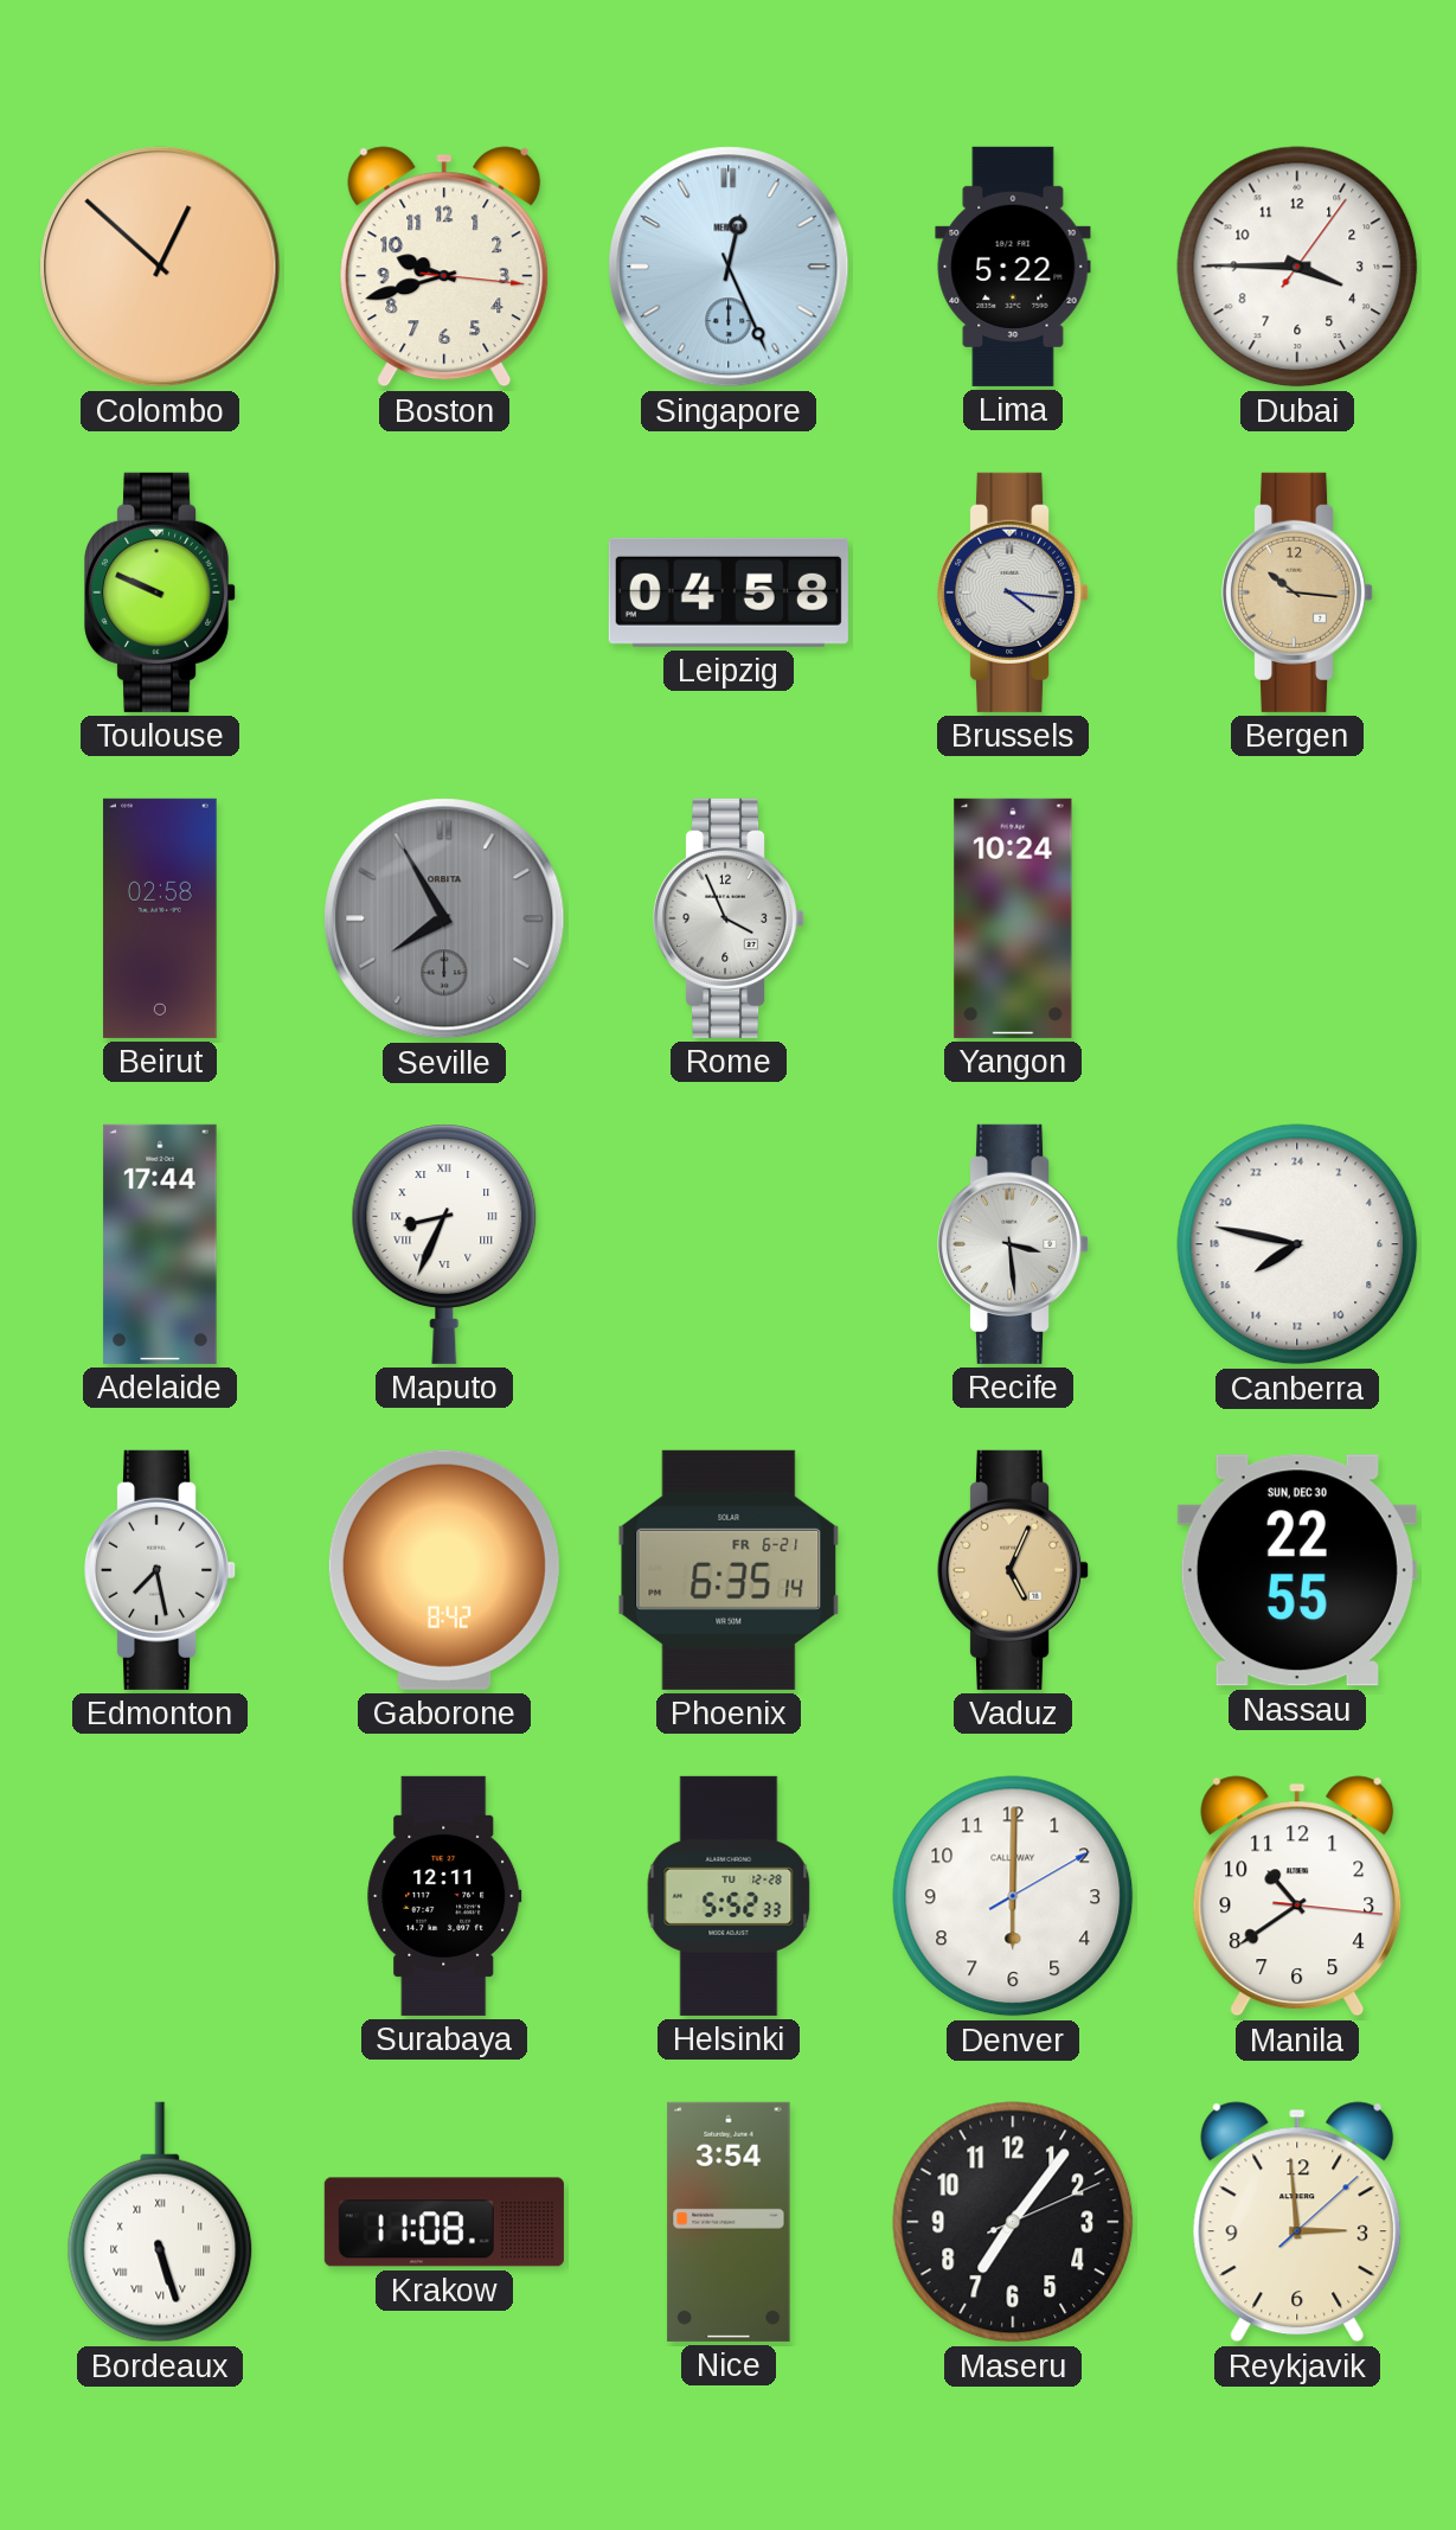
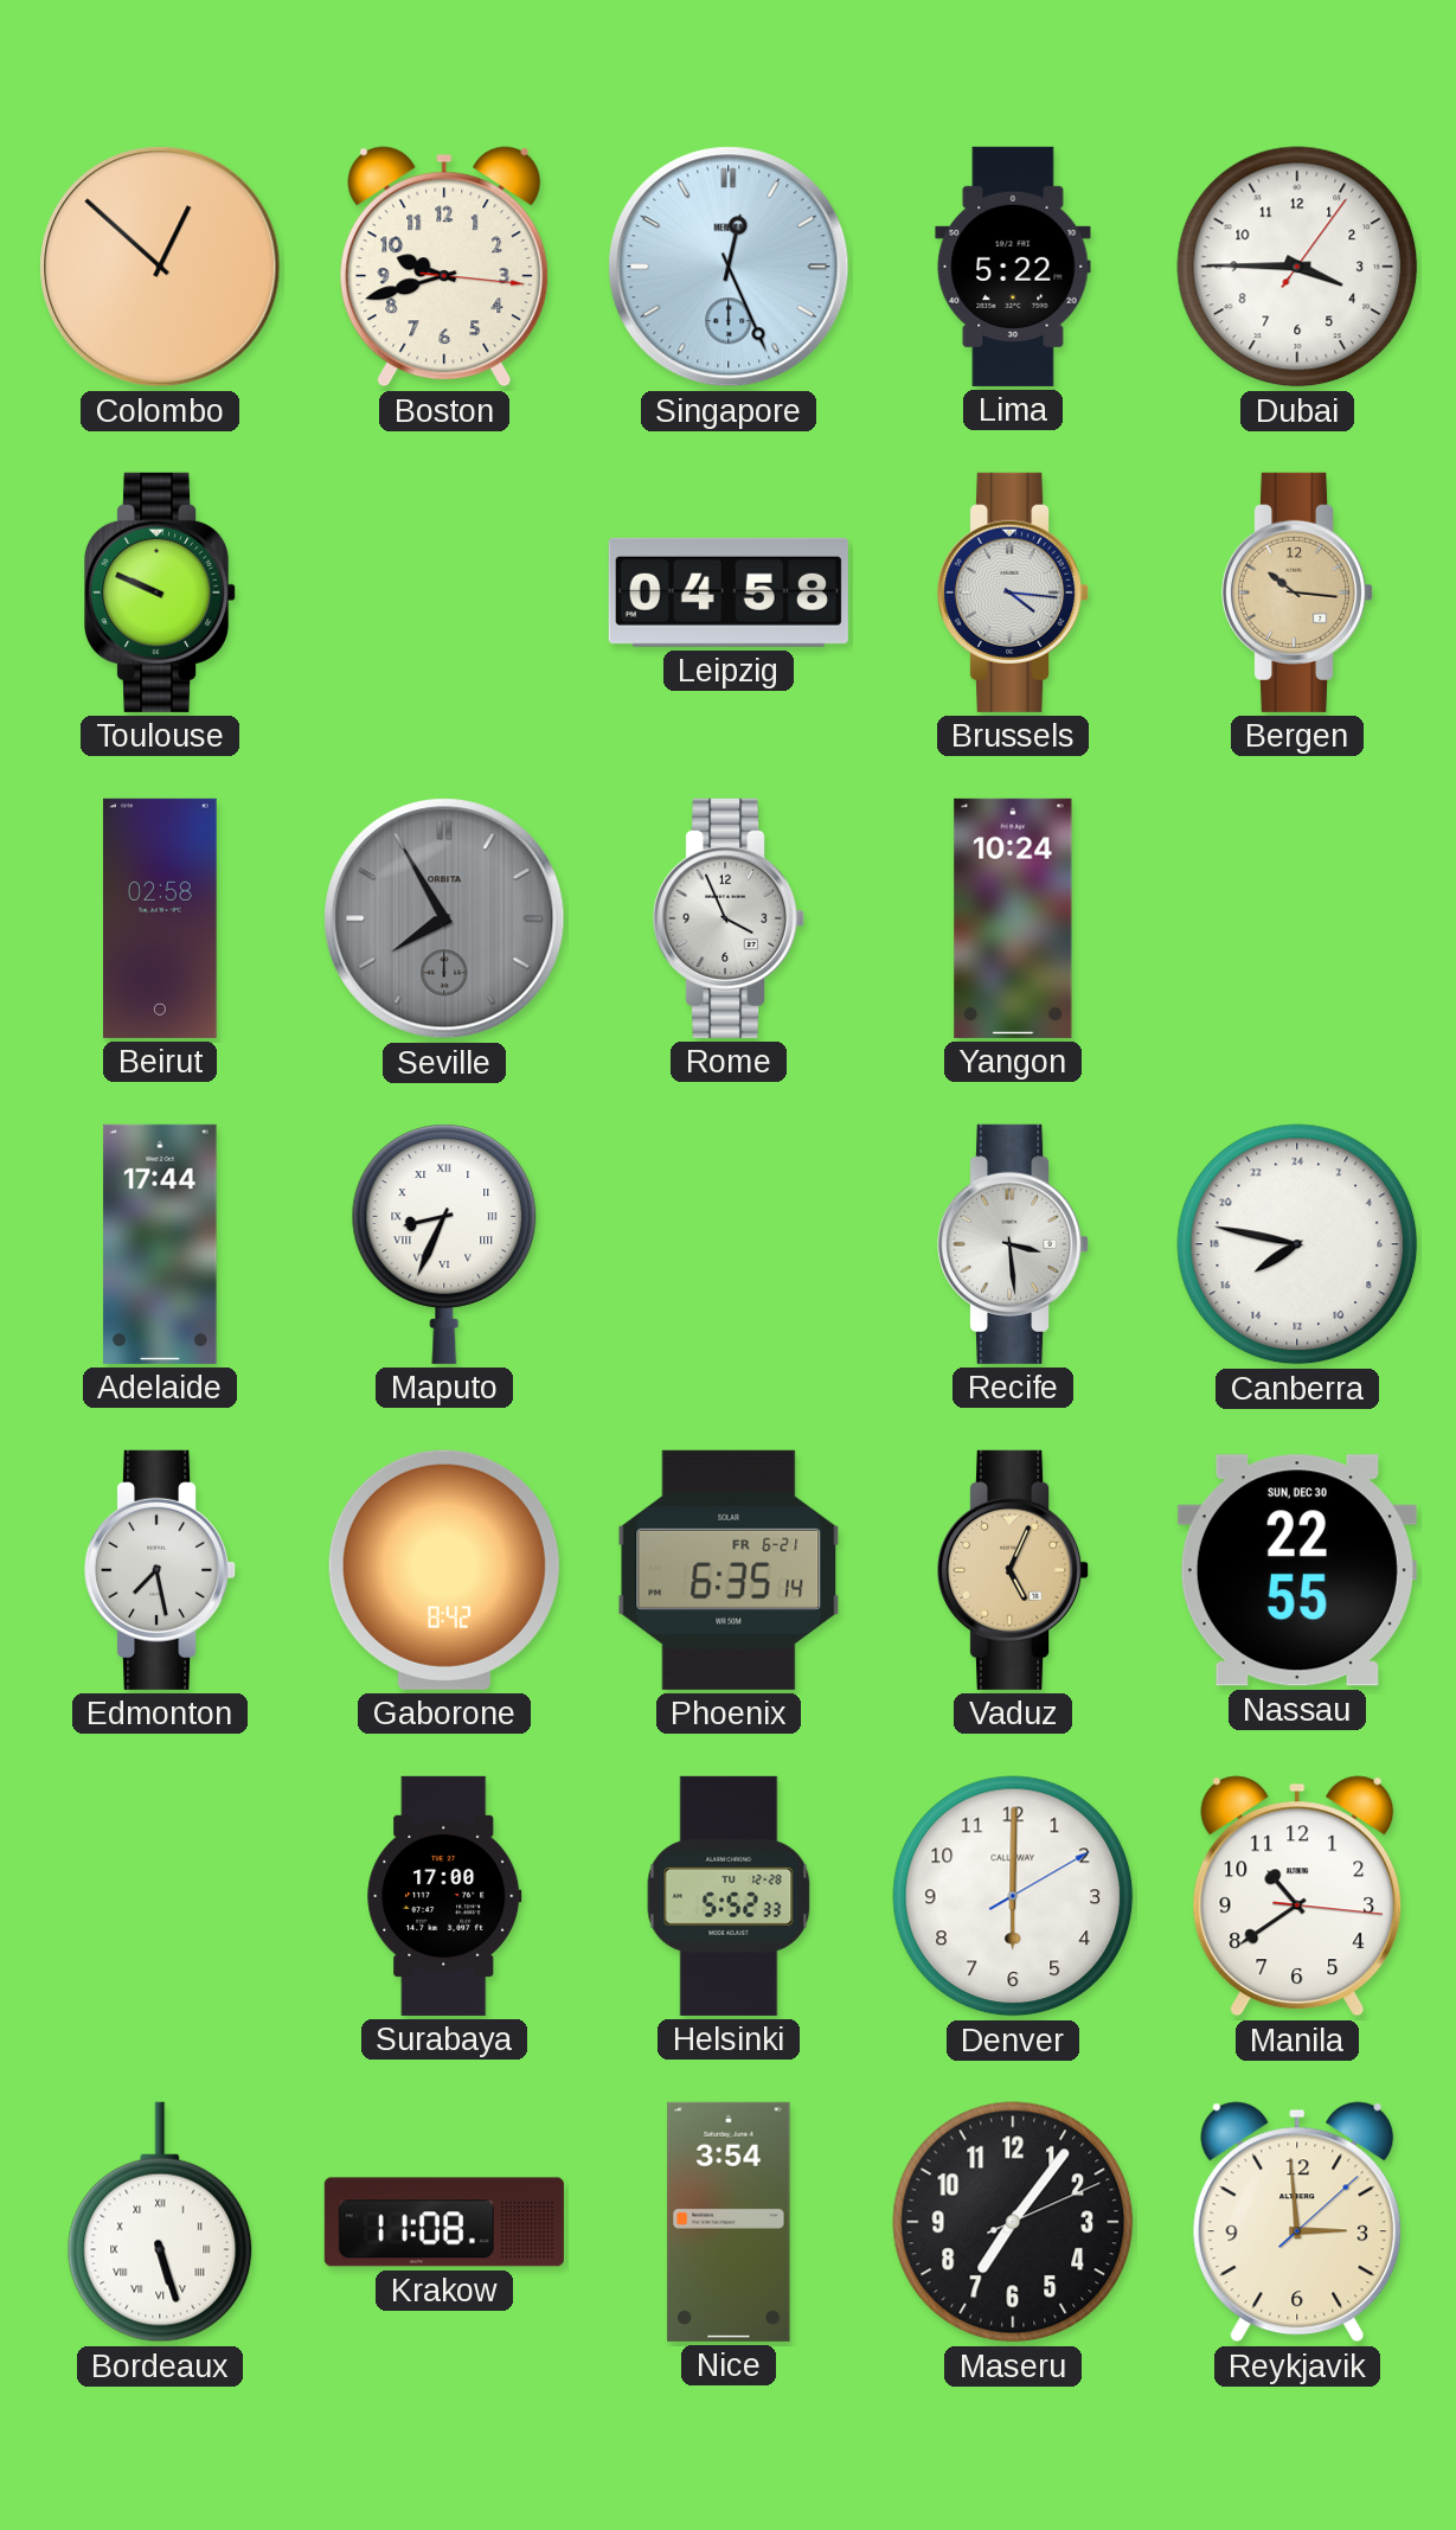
Surabaya: 12:11 -> 17:00
